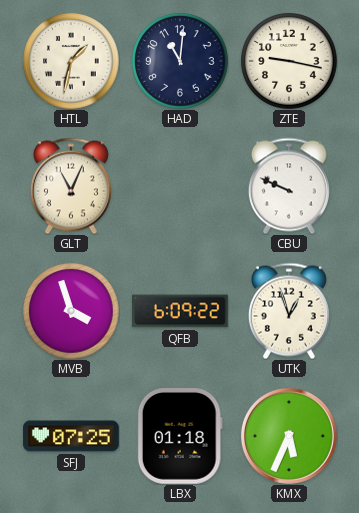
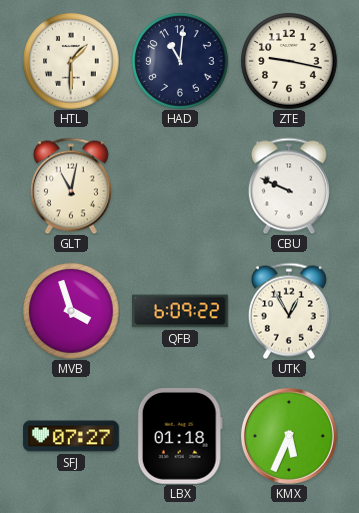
HTL: 1:32 -> 1:30
GLT: 11:04 -> 11:02
UTK: 12:57 -> 12:55
SFJ: 07:25 -> 07:27
